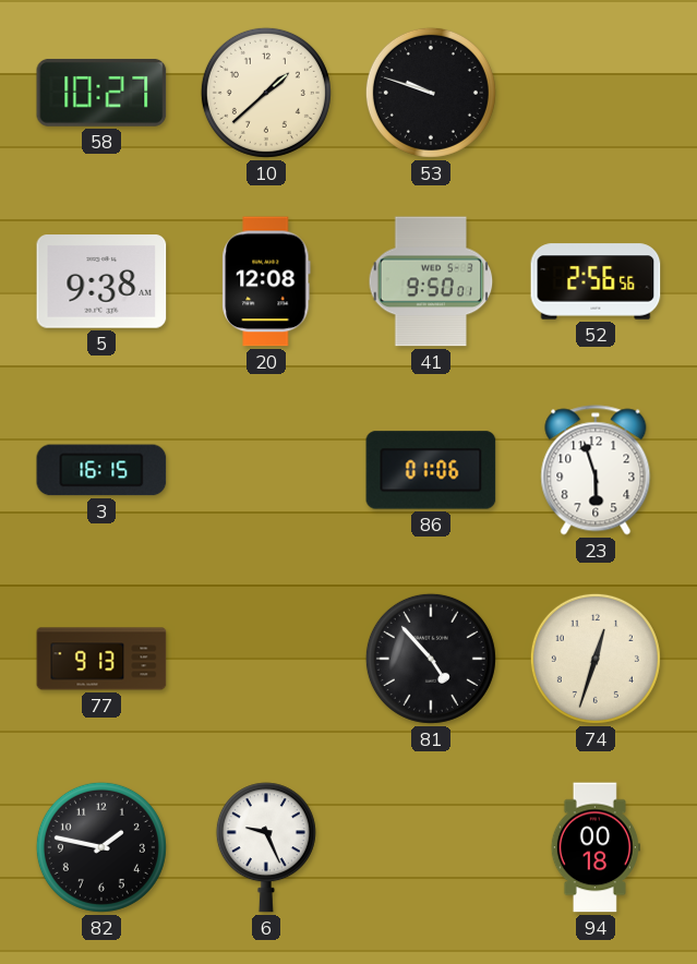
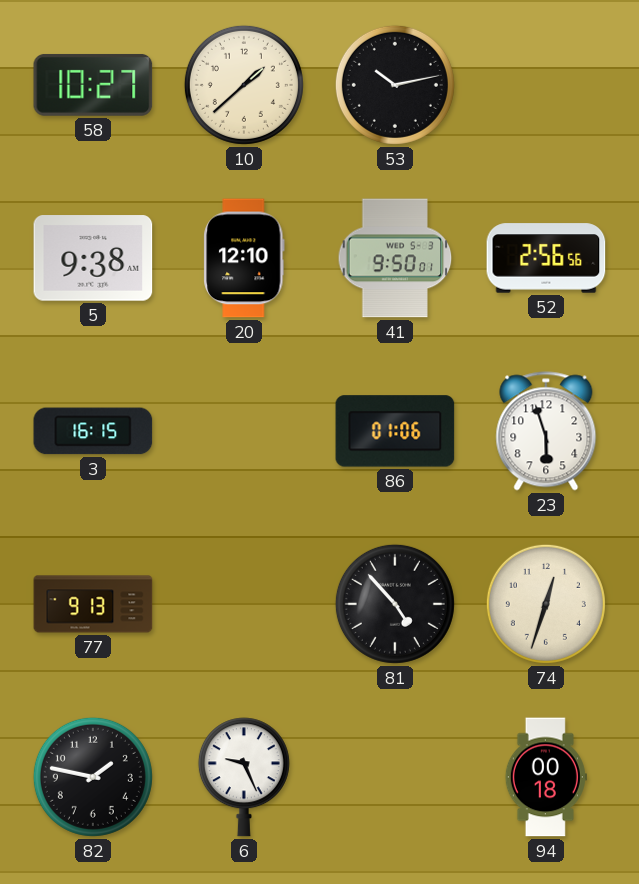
53: 9:48 -> 10:13
20: 12:08 -> 12:10
